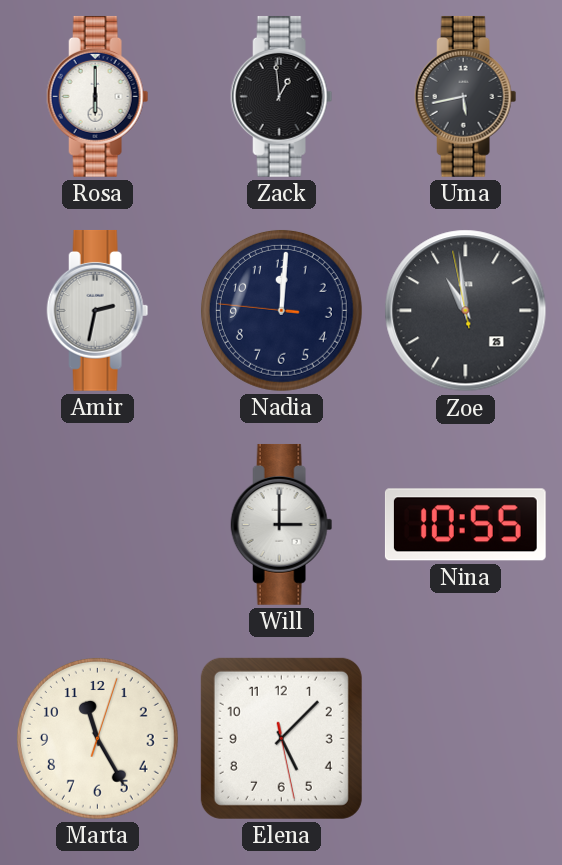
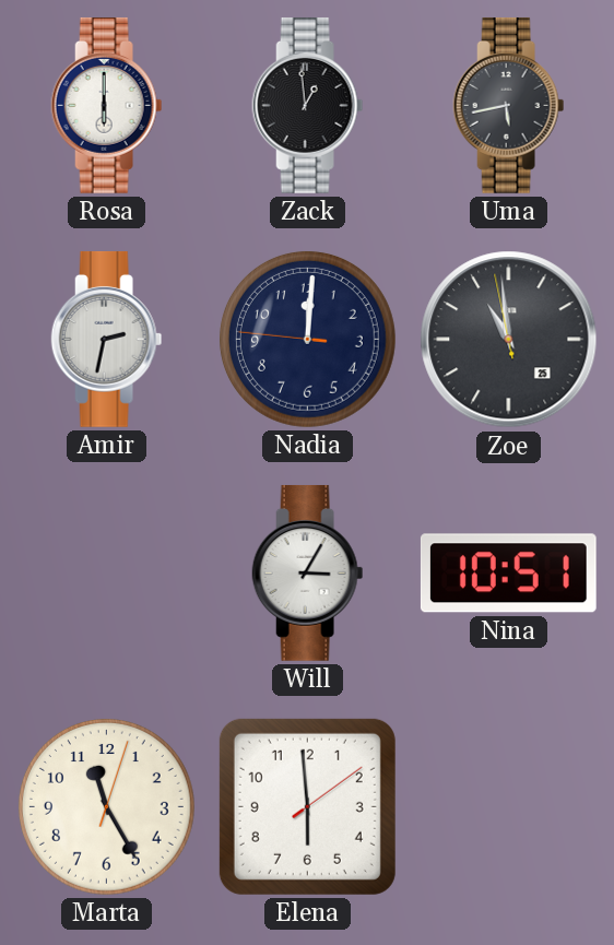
Will: 3:00 -> 3:05
Nina: 10:55 -> 10:51
Elena: 5:07 -> 5:59
